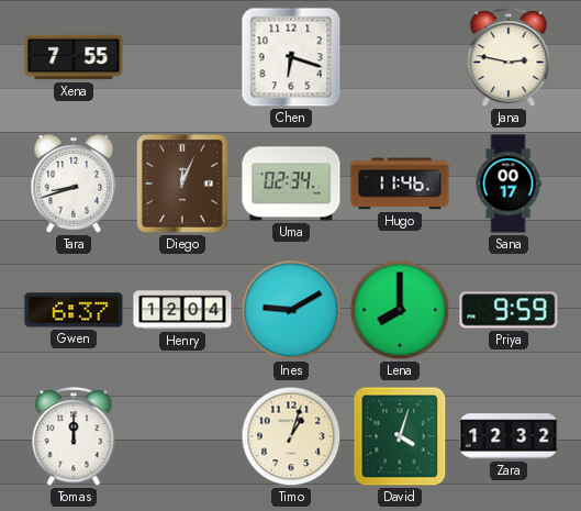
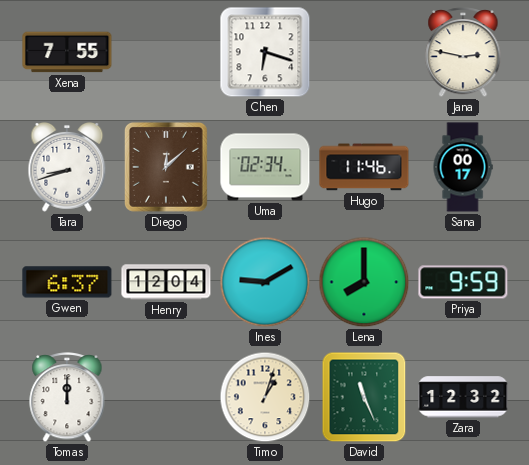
Diego: 12:04 -> 12:08
David: 4:03 -> 11:26
